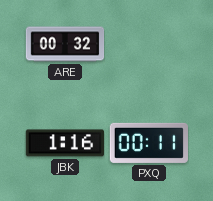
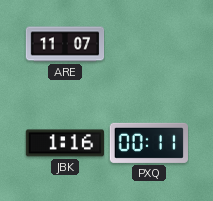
ARE: 00:32 -> 11:07
